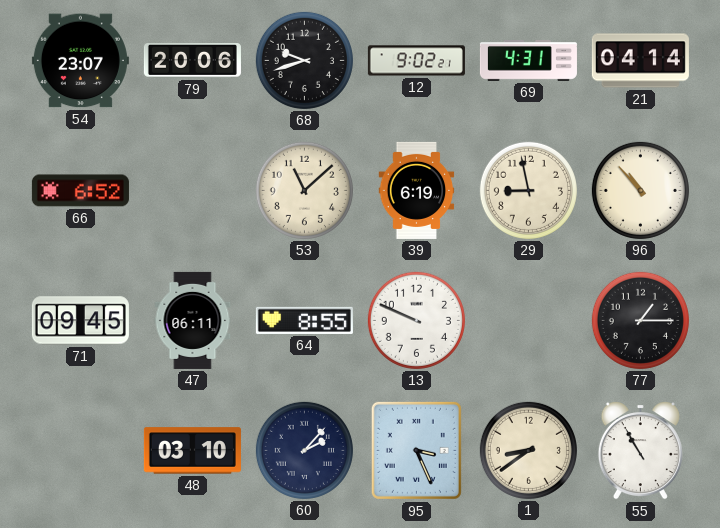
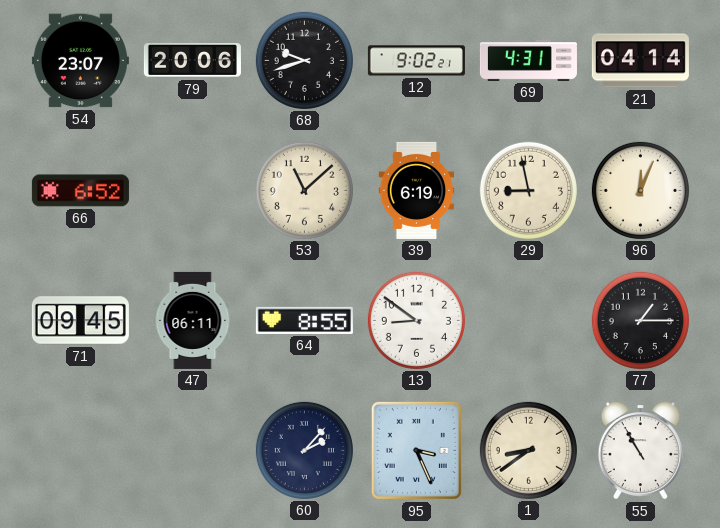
96: 10:53 -> 12:04
13: 9:49 -> 8:51
48: 03:10 -> none
